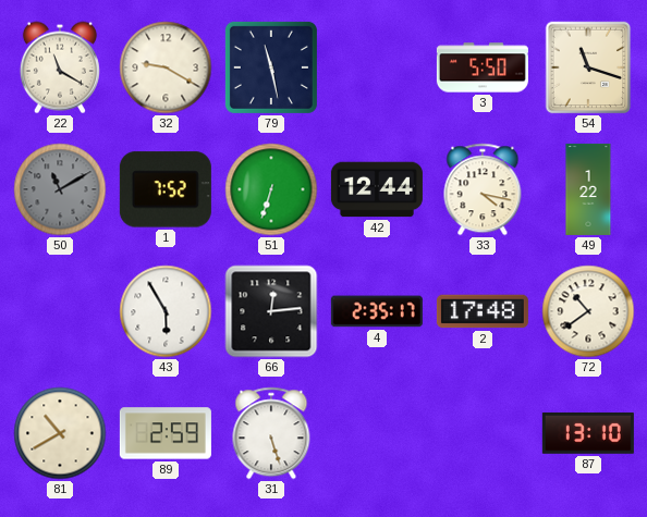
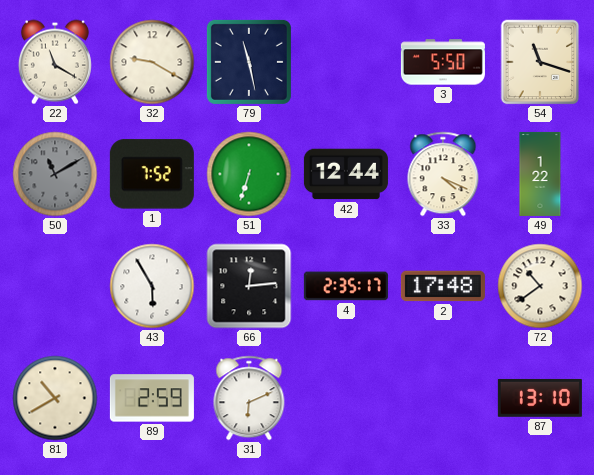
33: 4:17 -> 4:19
31: 5:27 -> 6:11
